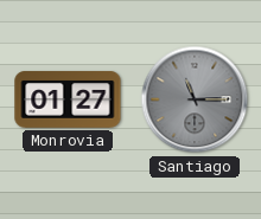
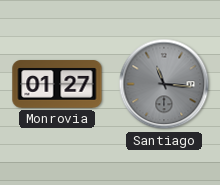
Santiago: 11:15 -> 11:16
